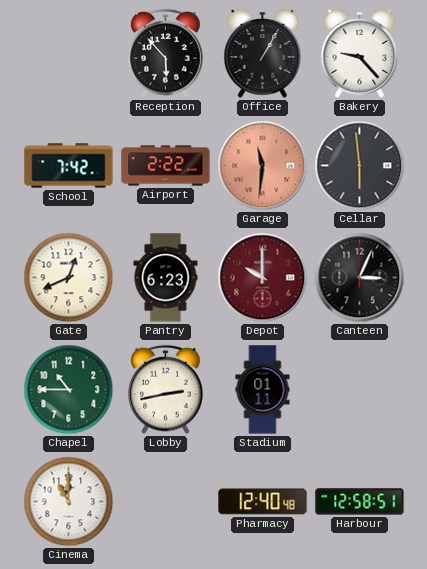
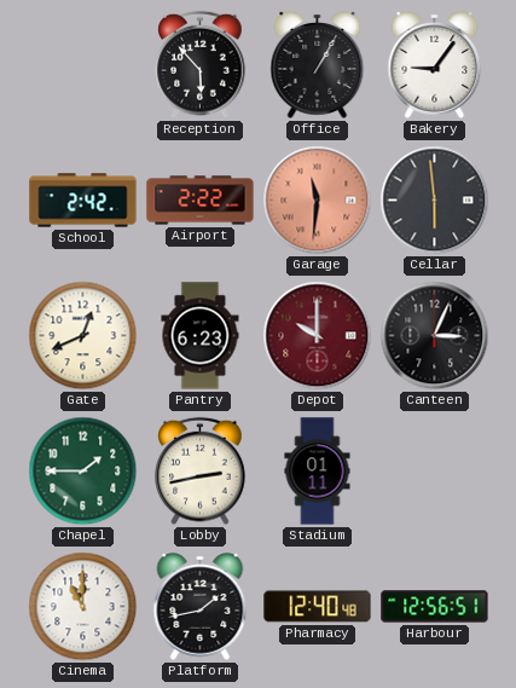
Bakery: 9:23 -> 9:06
School: 7:42 -> 2:42
Chapel: 10:45 -> 1:45
Platform: none -> 1:43
Harbour: 12:58 -> 12:56
